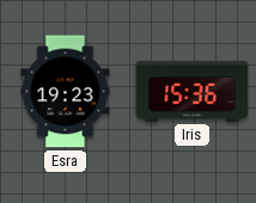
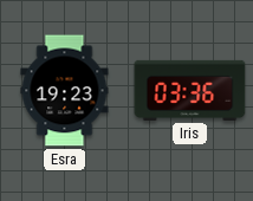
Iris: 15:36 -> 03:36
